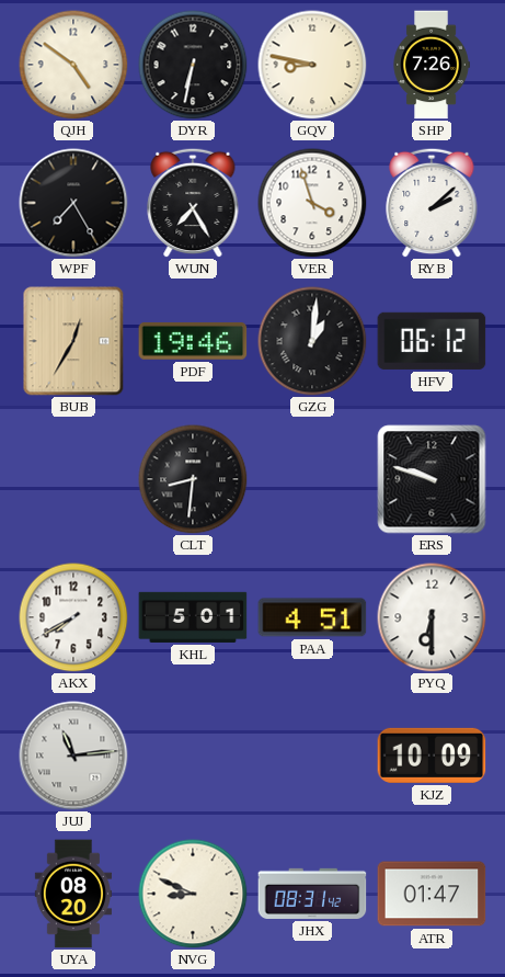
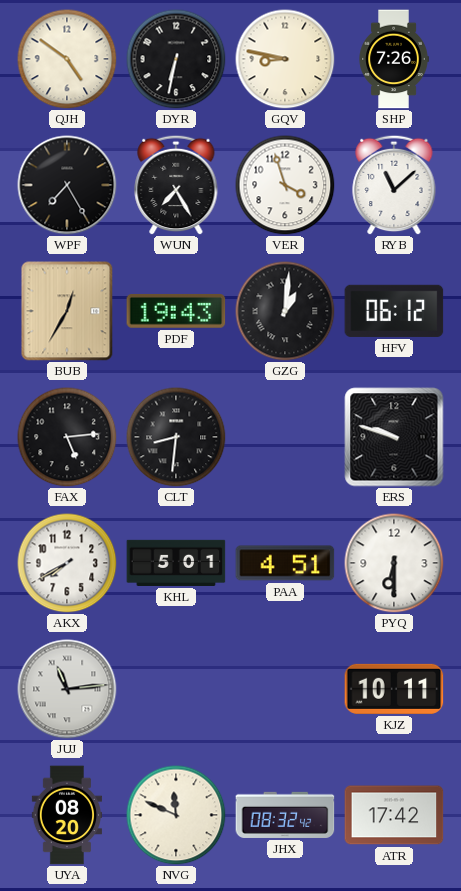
RYB: 2:08 -> 11:08
PDF: 19:46 -> 19:43
FAX: none -> 5:14
KJZ: 10:09 -> 10:11
NVG: 8:49 -> 11:49
JHX: 08:31 -> 08:32
ATR: 01:47 -> 17:42
